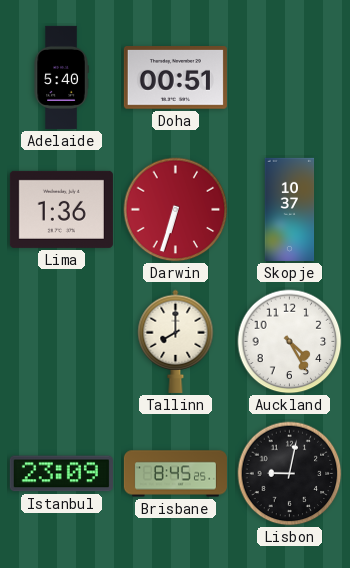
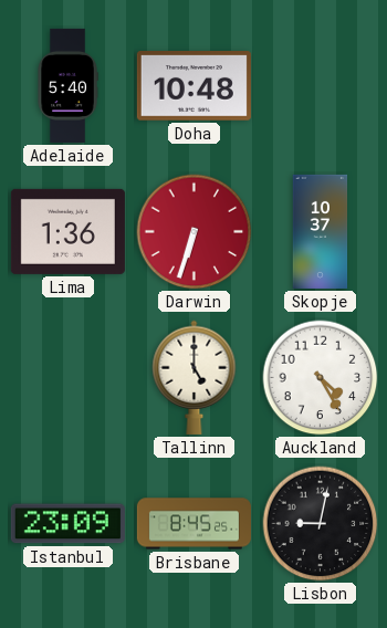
Doha: 00:51 -> 10:48
Tallinn: 8:00 -> 5:00
